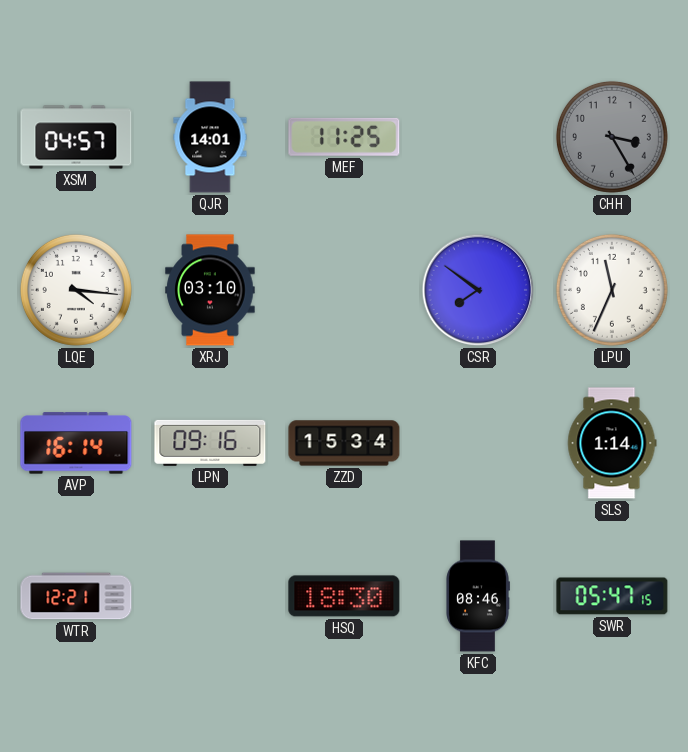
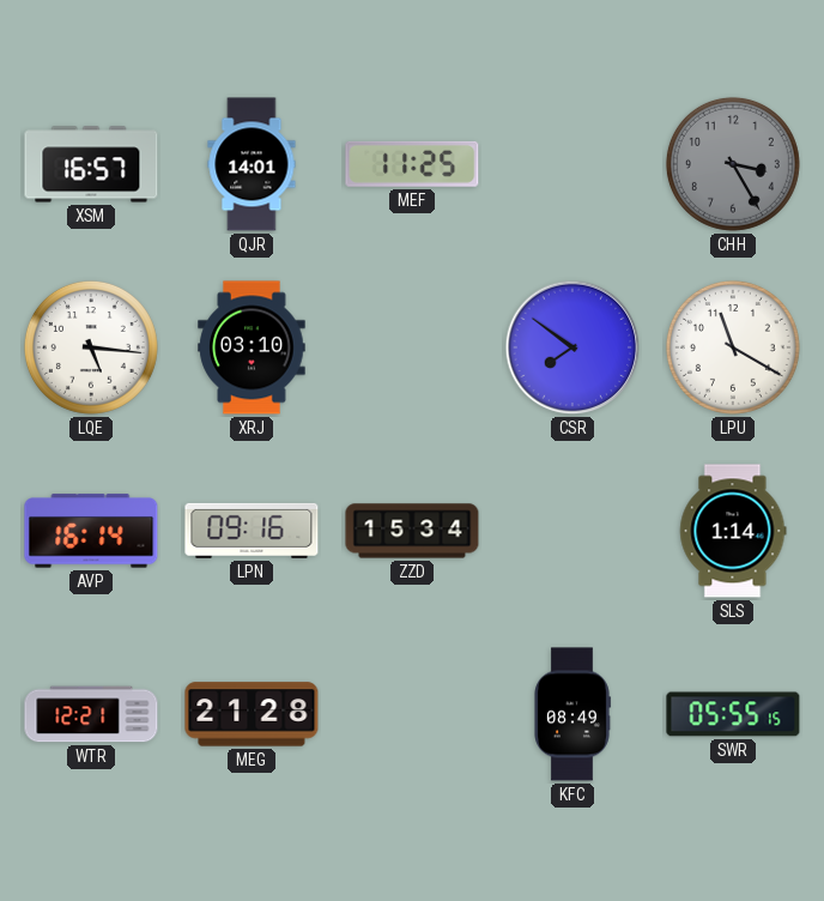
XSM: 04:57 -> 16:57
LQE: 4:16 -> 5:16
LPU: 11:34 -> 11:20
MEG: none -> 21:28
HSQ: 18:30 -> none
KFC: 08:46 -> 08:49
SWR: 05:47 -> 05:55
